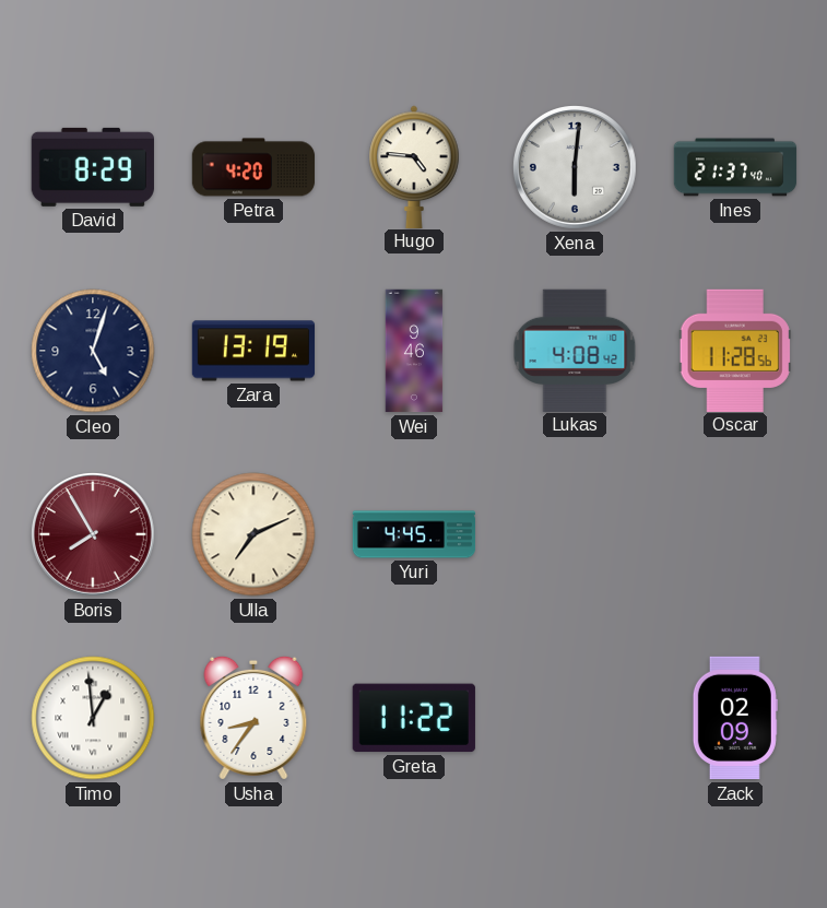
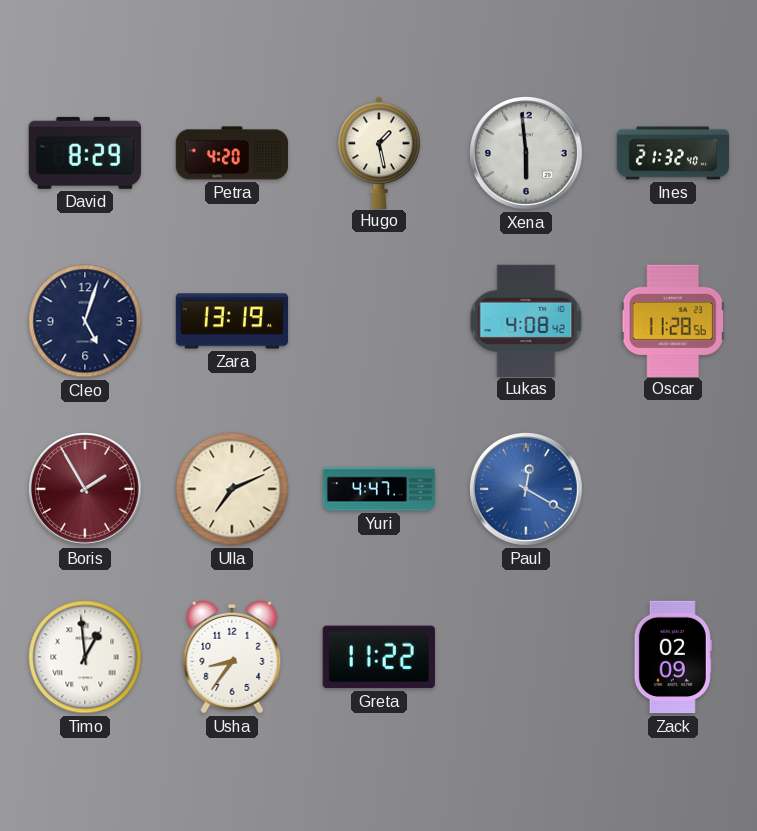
Hugo: 4:46 -> 1:28
Xena: 6:01 -> 5:59
Ines: 21:37 -> 21:32
Wei: 9:46 -> none
Boris: 7:55 -> 1:55
Yuri: 4:45 -> 4:47
Paul: none -> 12:20
